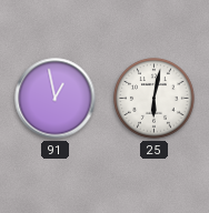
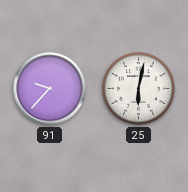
91: 12:58 -> 9:37
